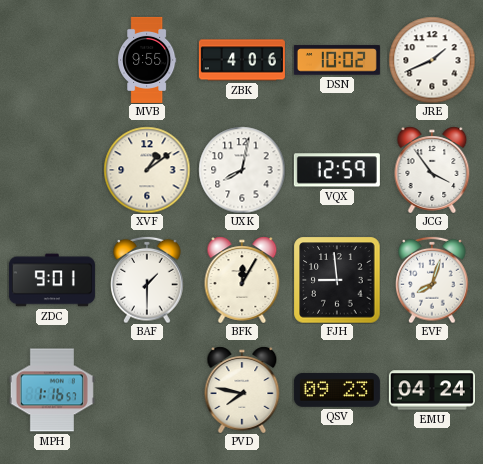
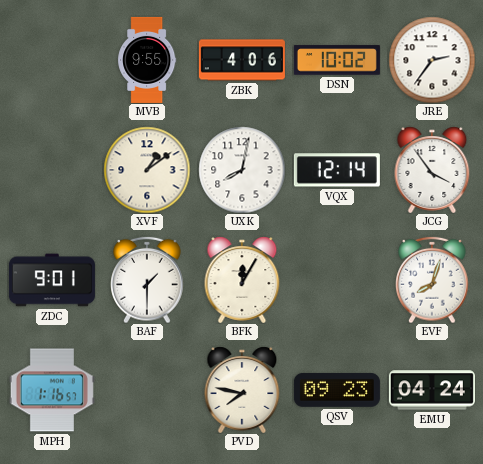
JRE: 1:41 -> 2:36
VQX: 12:59 -> 12:14
FJH: 8:59 -> none
